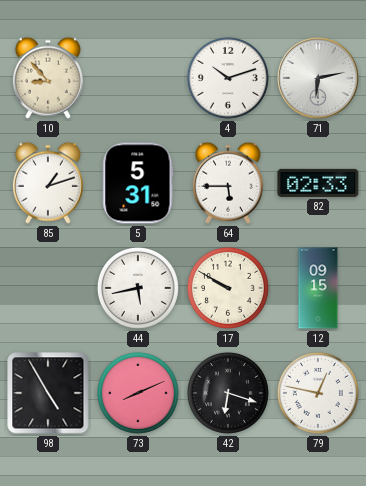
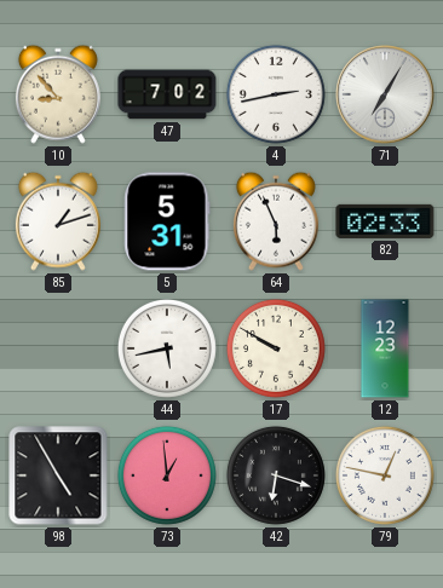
47: none -> 7:02
4: 10:12 -> 2:43
71: 6:13 -> 7:05
64: 5:45 -> 5:56
12: 09:15 -> 12:23
73: 8:11 -> 12:59
